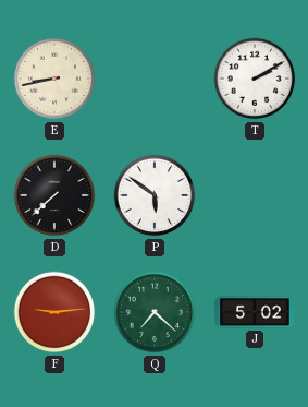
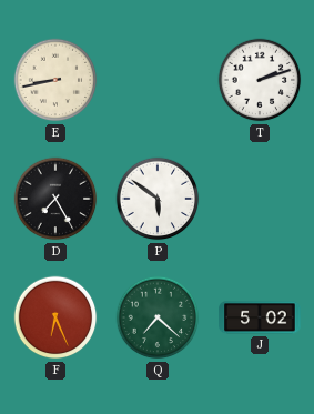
T: 2:10 -> 2:12
D: 7:38 -> 7:25
F: 9:14 -> 6:26
